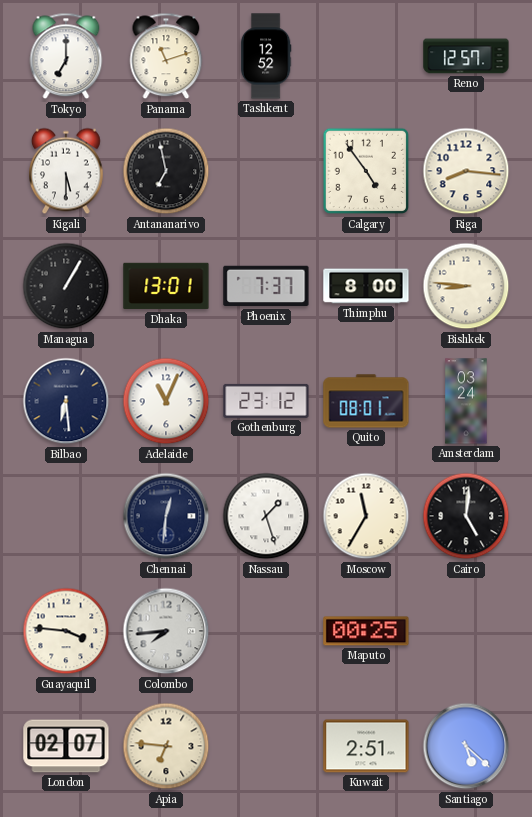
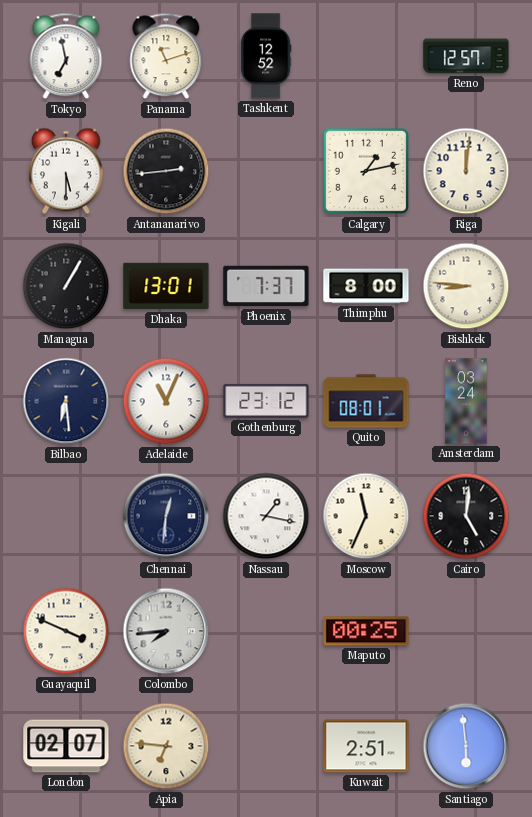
Tokyo: 7:00 -> 6:58
Antananarivo: 6:58 -> 2:44
Calgary: 4:54 -> 1:13
Riga: 8:16 -> 12:01
Nassau: 1:27 -> 1:17
Moscow: 11:35 -> 11:34
Guayaquil: 3:46 -> 3:49
Santiago: 5:22 -> 5:59
